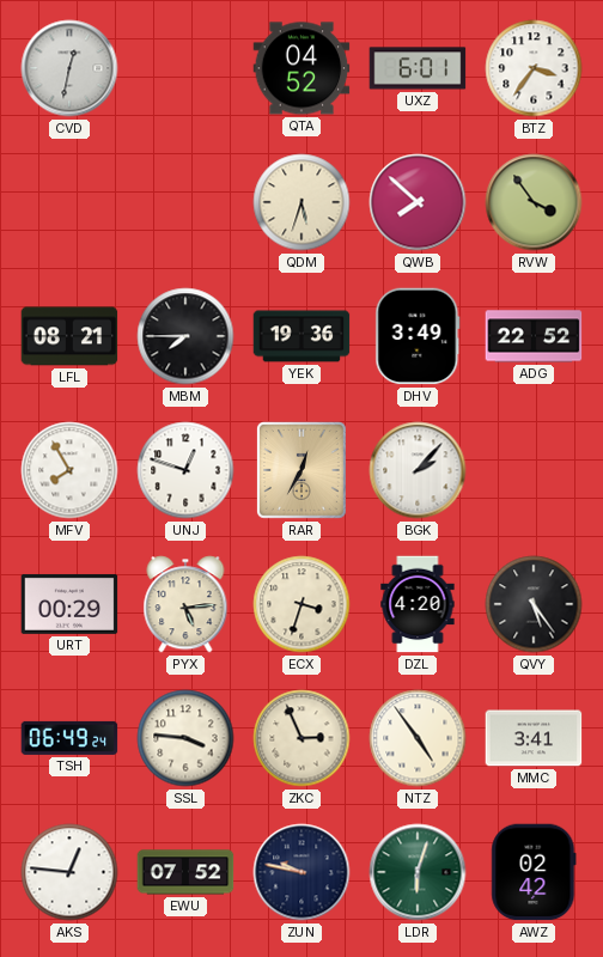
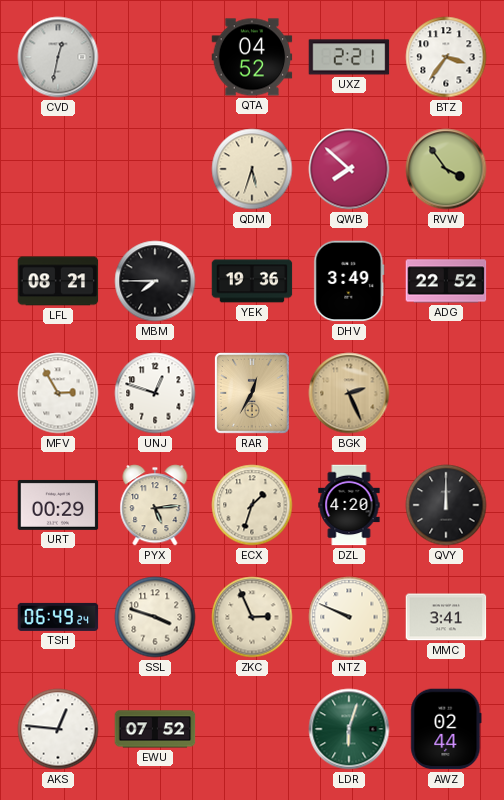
UXZ: 6:01 -> 2:21
MFV: 7:55 -> 2:55
BGK: 2:07 -> 2:26
BGK dial: white -> champagne
ECX: 3:33 -> 1:33
QVY: 5:24 -> 12:00
SSL: 3:46 -> 3:48
NTZ: 4:54 -> 9:49
ZUN: 9:47 -> none
AWZ: 02:42 -> 02:44
